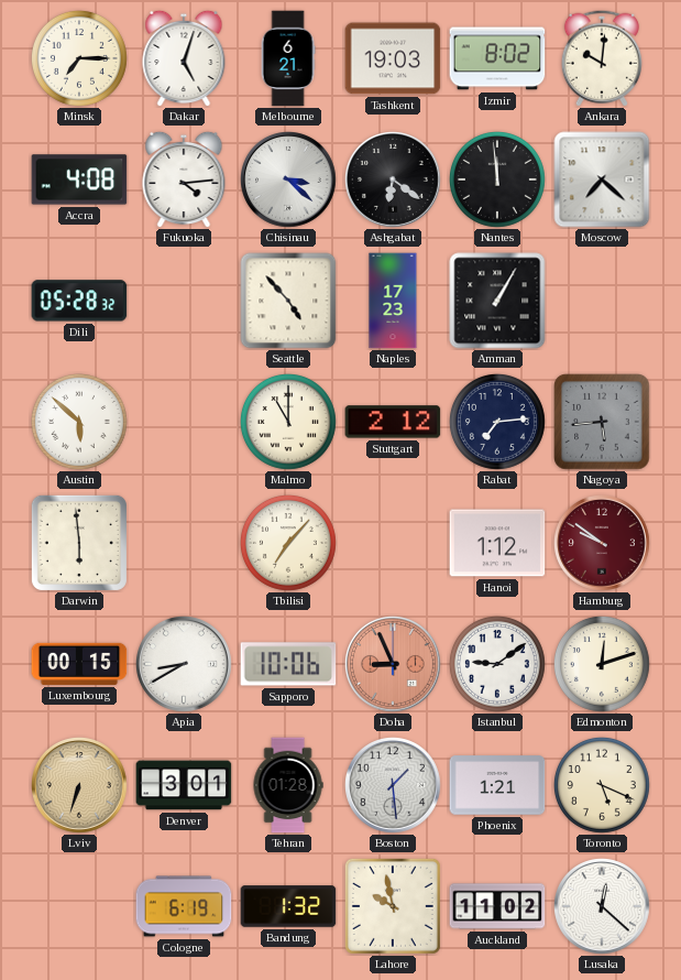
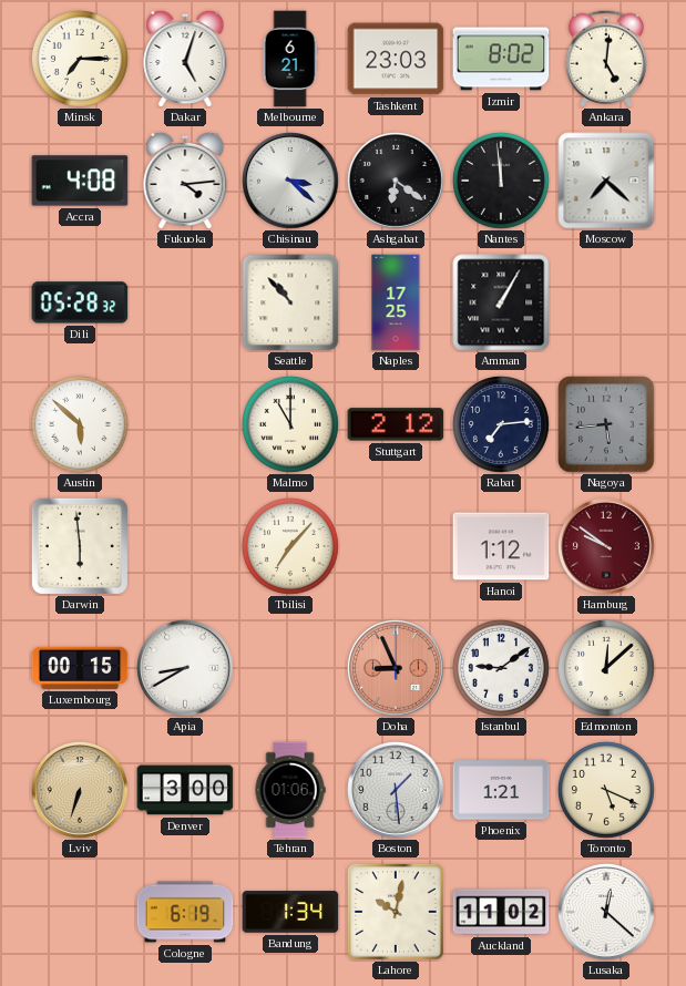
Tashkent: 19:03 -> 23:03
Ankara: 10:01 -> 5:01
Seattle: 4:53 -> 10:53
Naples: 17:23 -> 17:25
Sapporo: 10:06 -> none
Edmonton: 12:12 -> 12:08
Denver: 3:01 -> 3:00
Tehran: 01:28 -> 01:06
Bandung: 1:32 -> 1:34
Lahore: 9:58 -> 10:02
